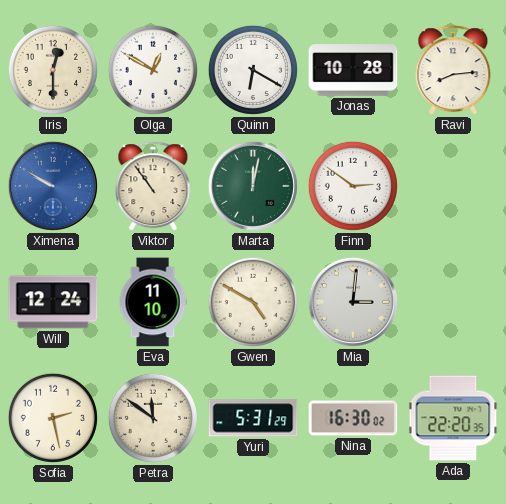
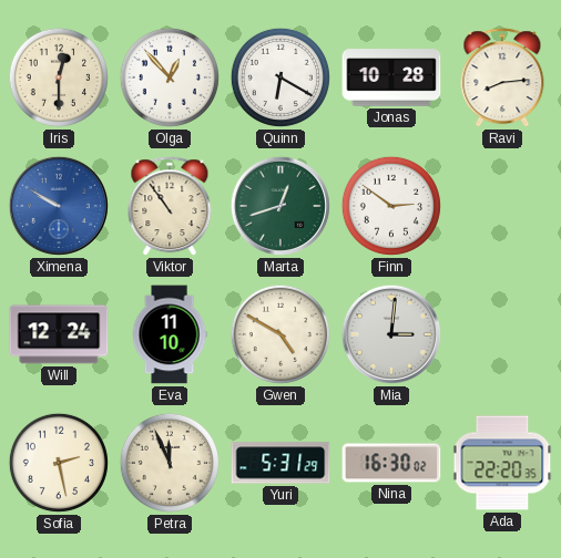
Olga: 12:50 -> 12:53
Marta: 12:02 -> 12:42
Petra: 11:51 -> 11:56
